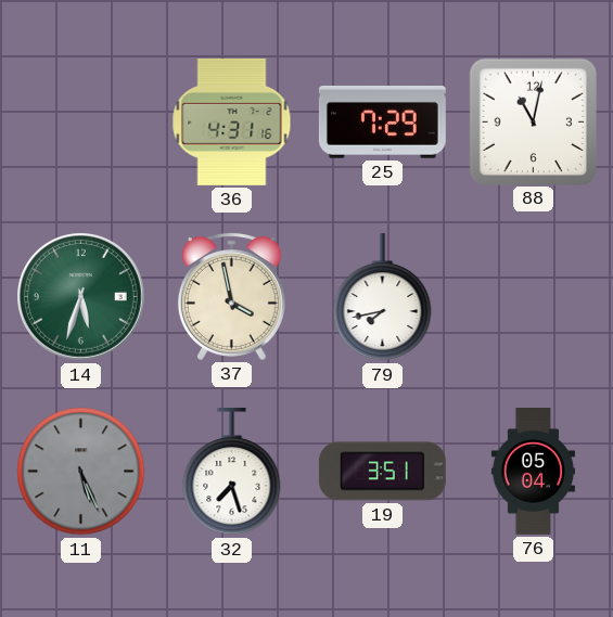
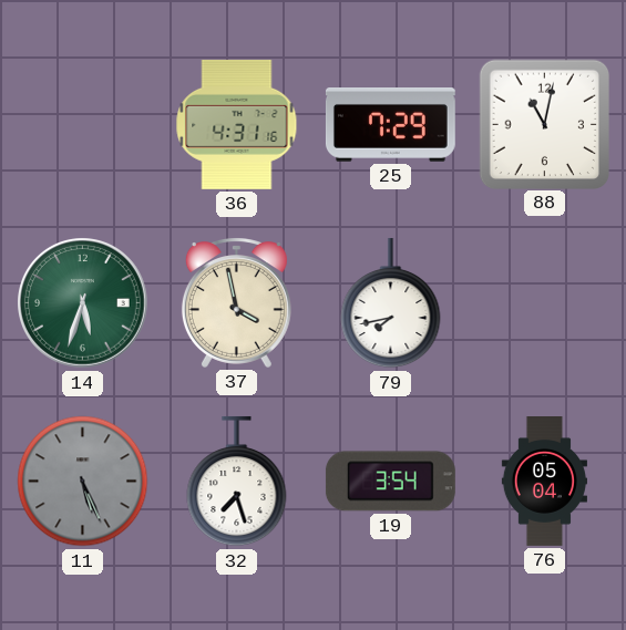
19: 3:51 -> 3:54
